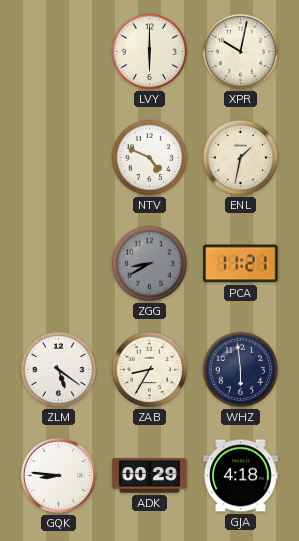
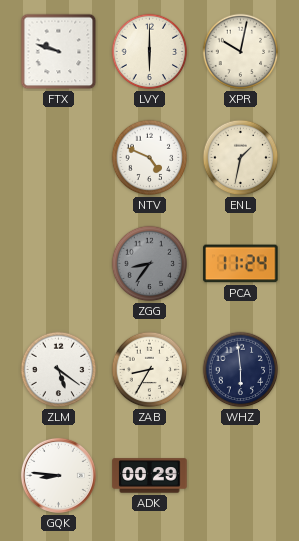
FTX: none -> 9:48
ZGG: 8:40 -> 8:36
PCA: 11:21 -> 11:24
GJA: 4:18 -> none
